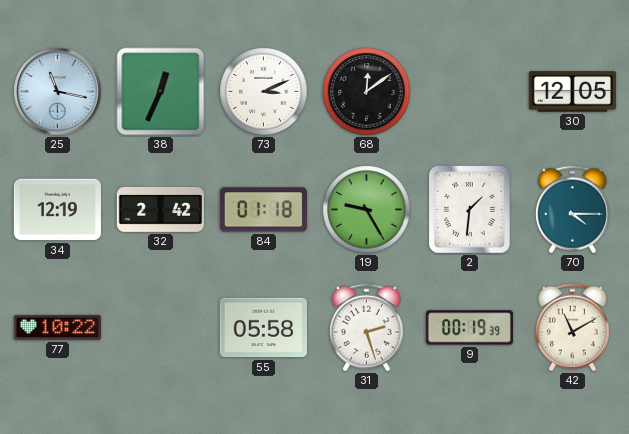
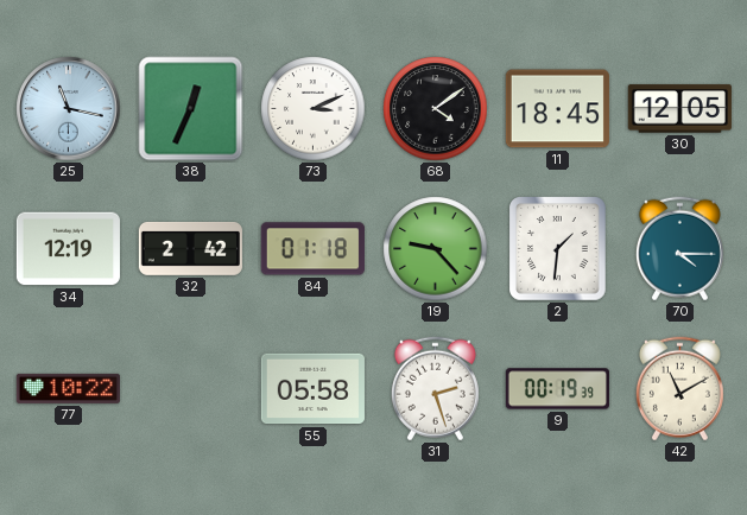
68: 12:09 -> 4:09
11: none -> 18:45
19: 9:25 -> 9:23
